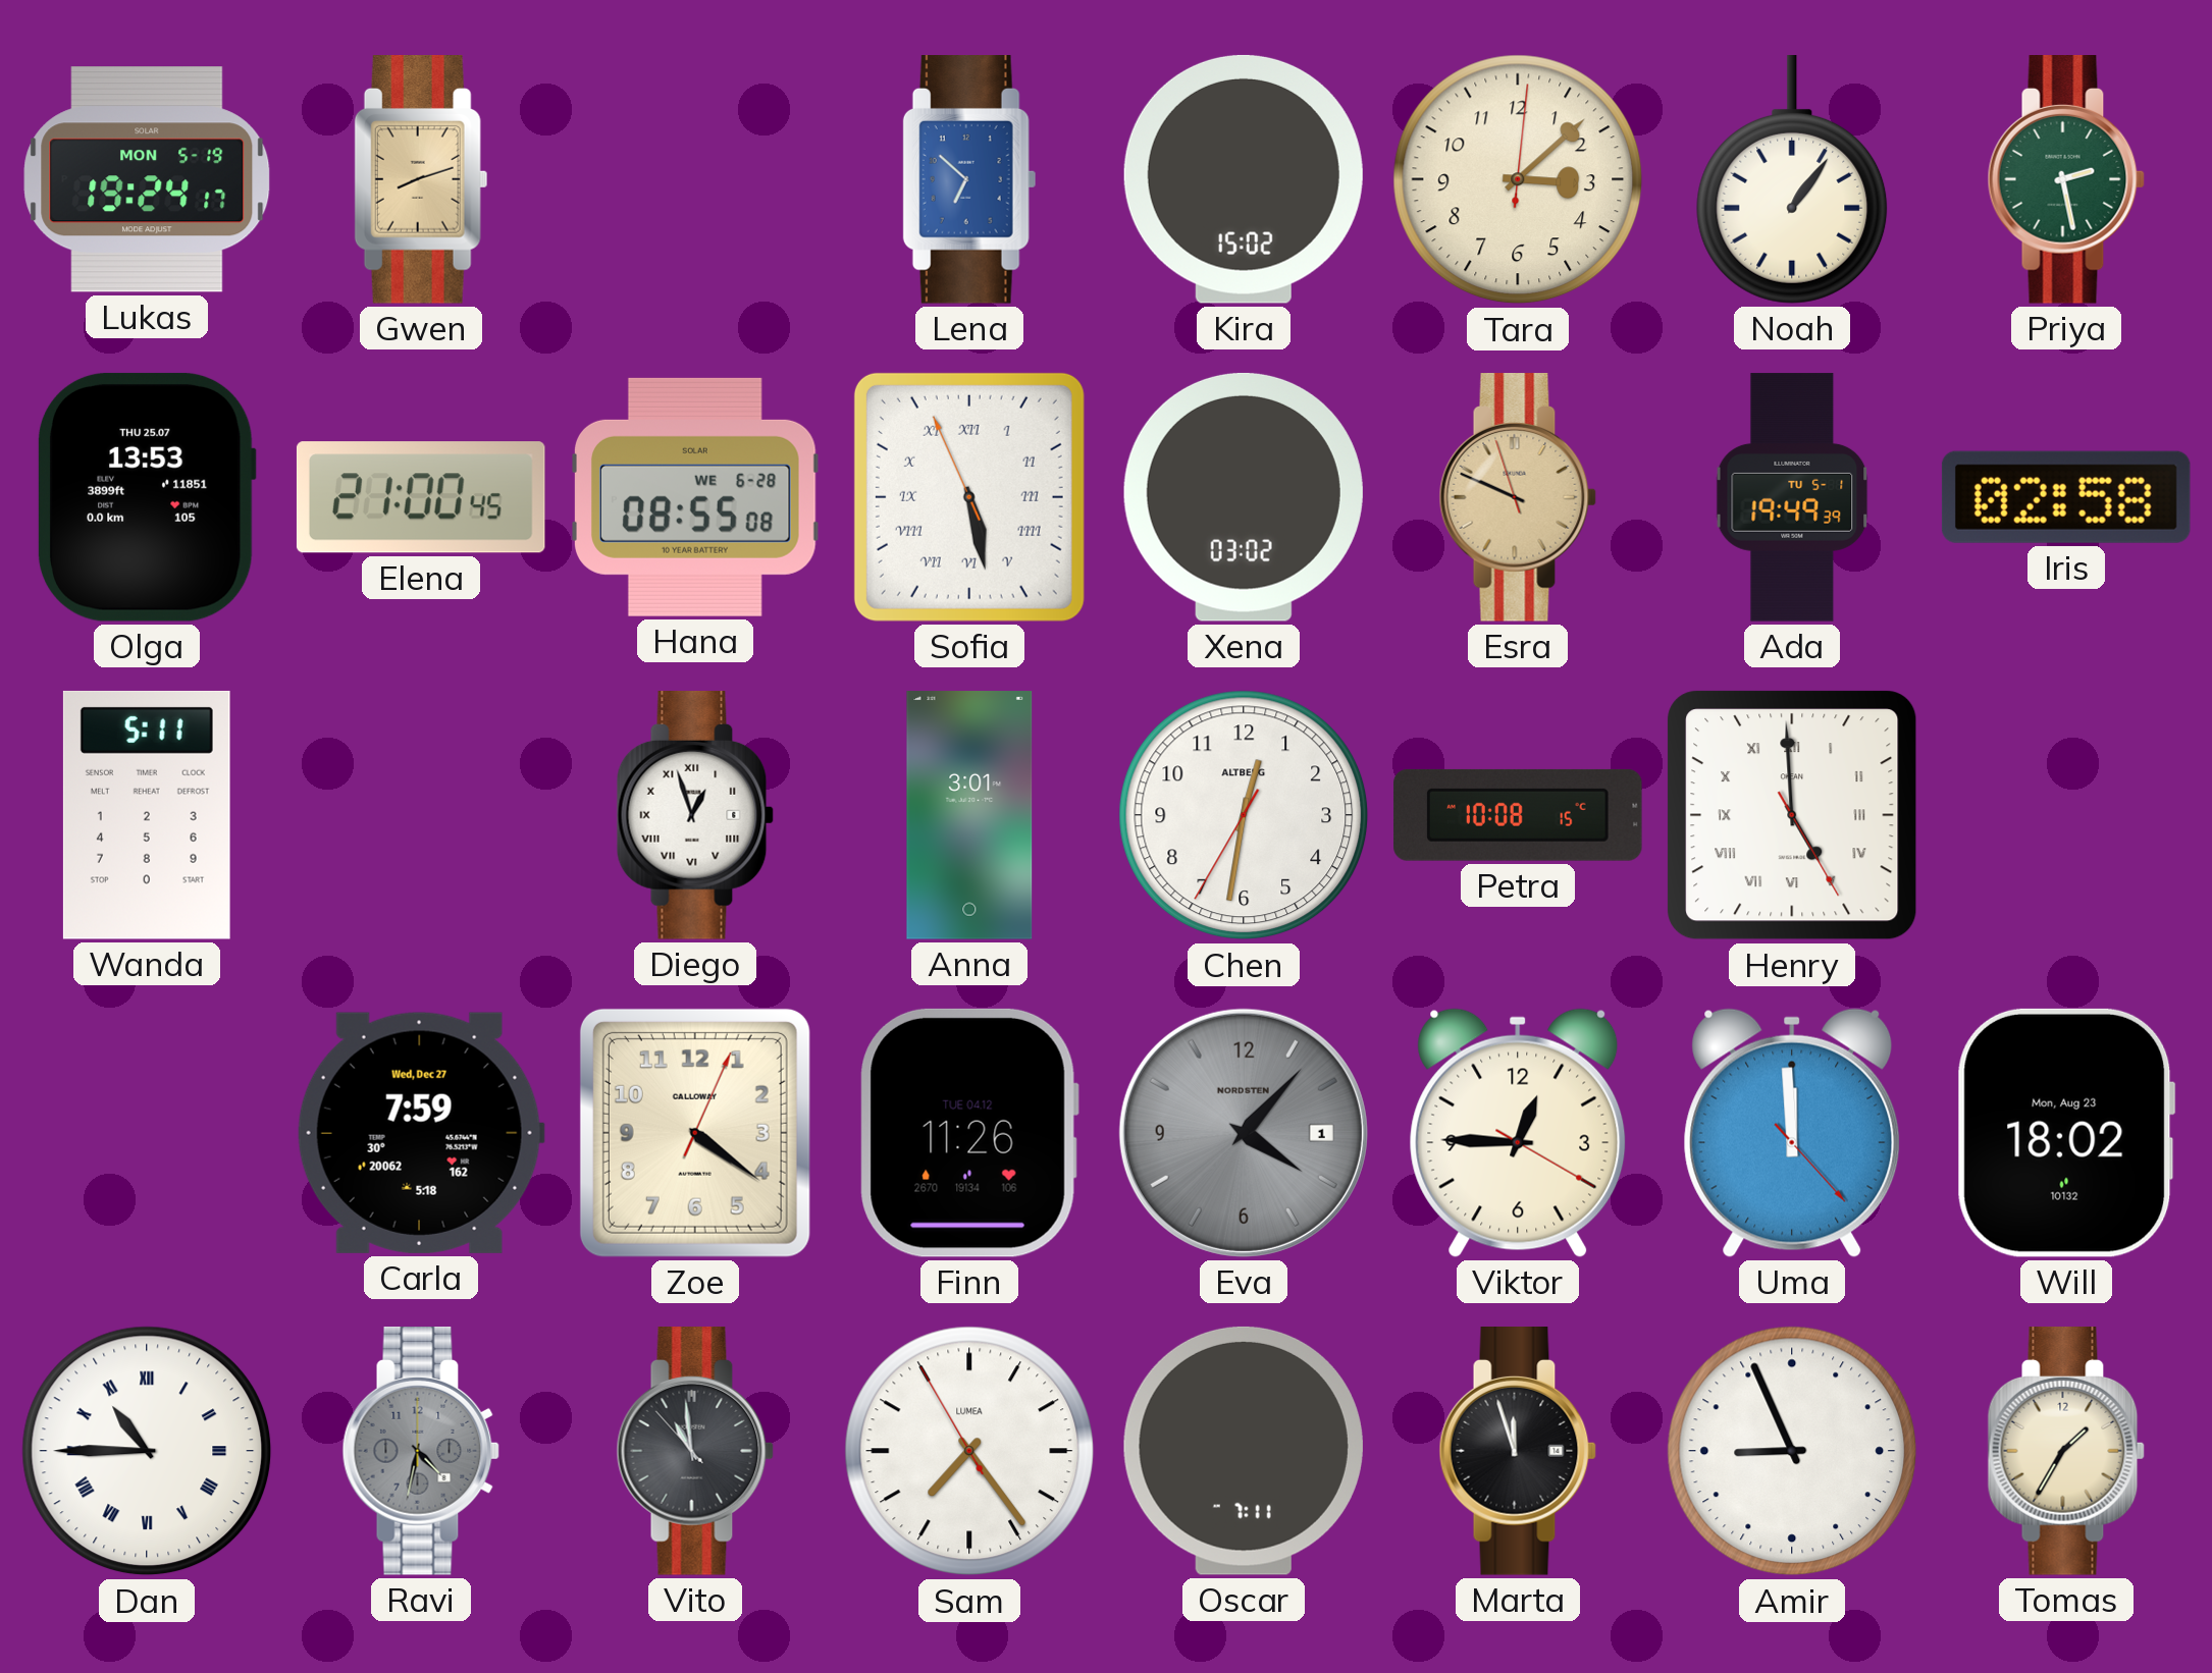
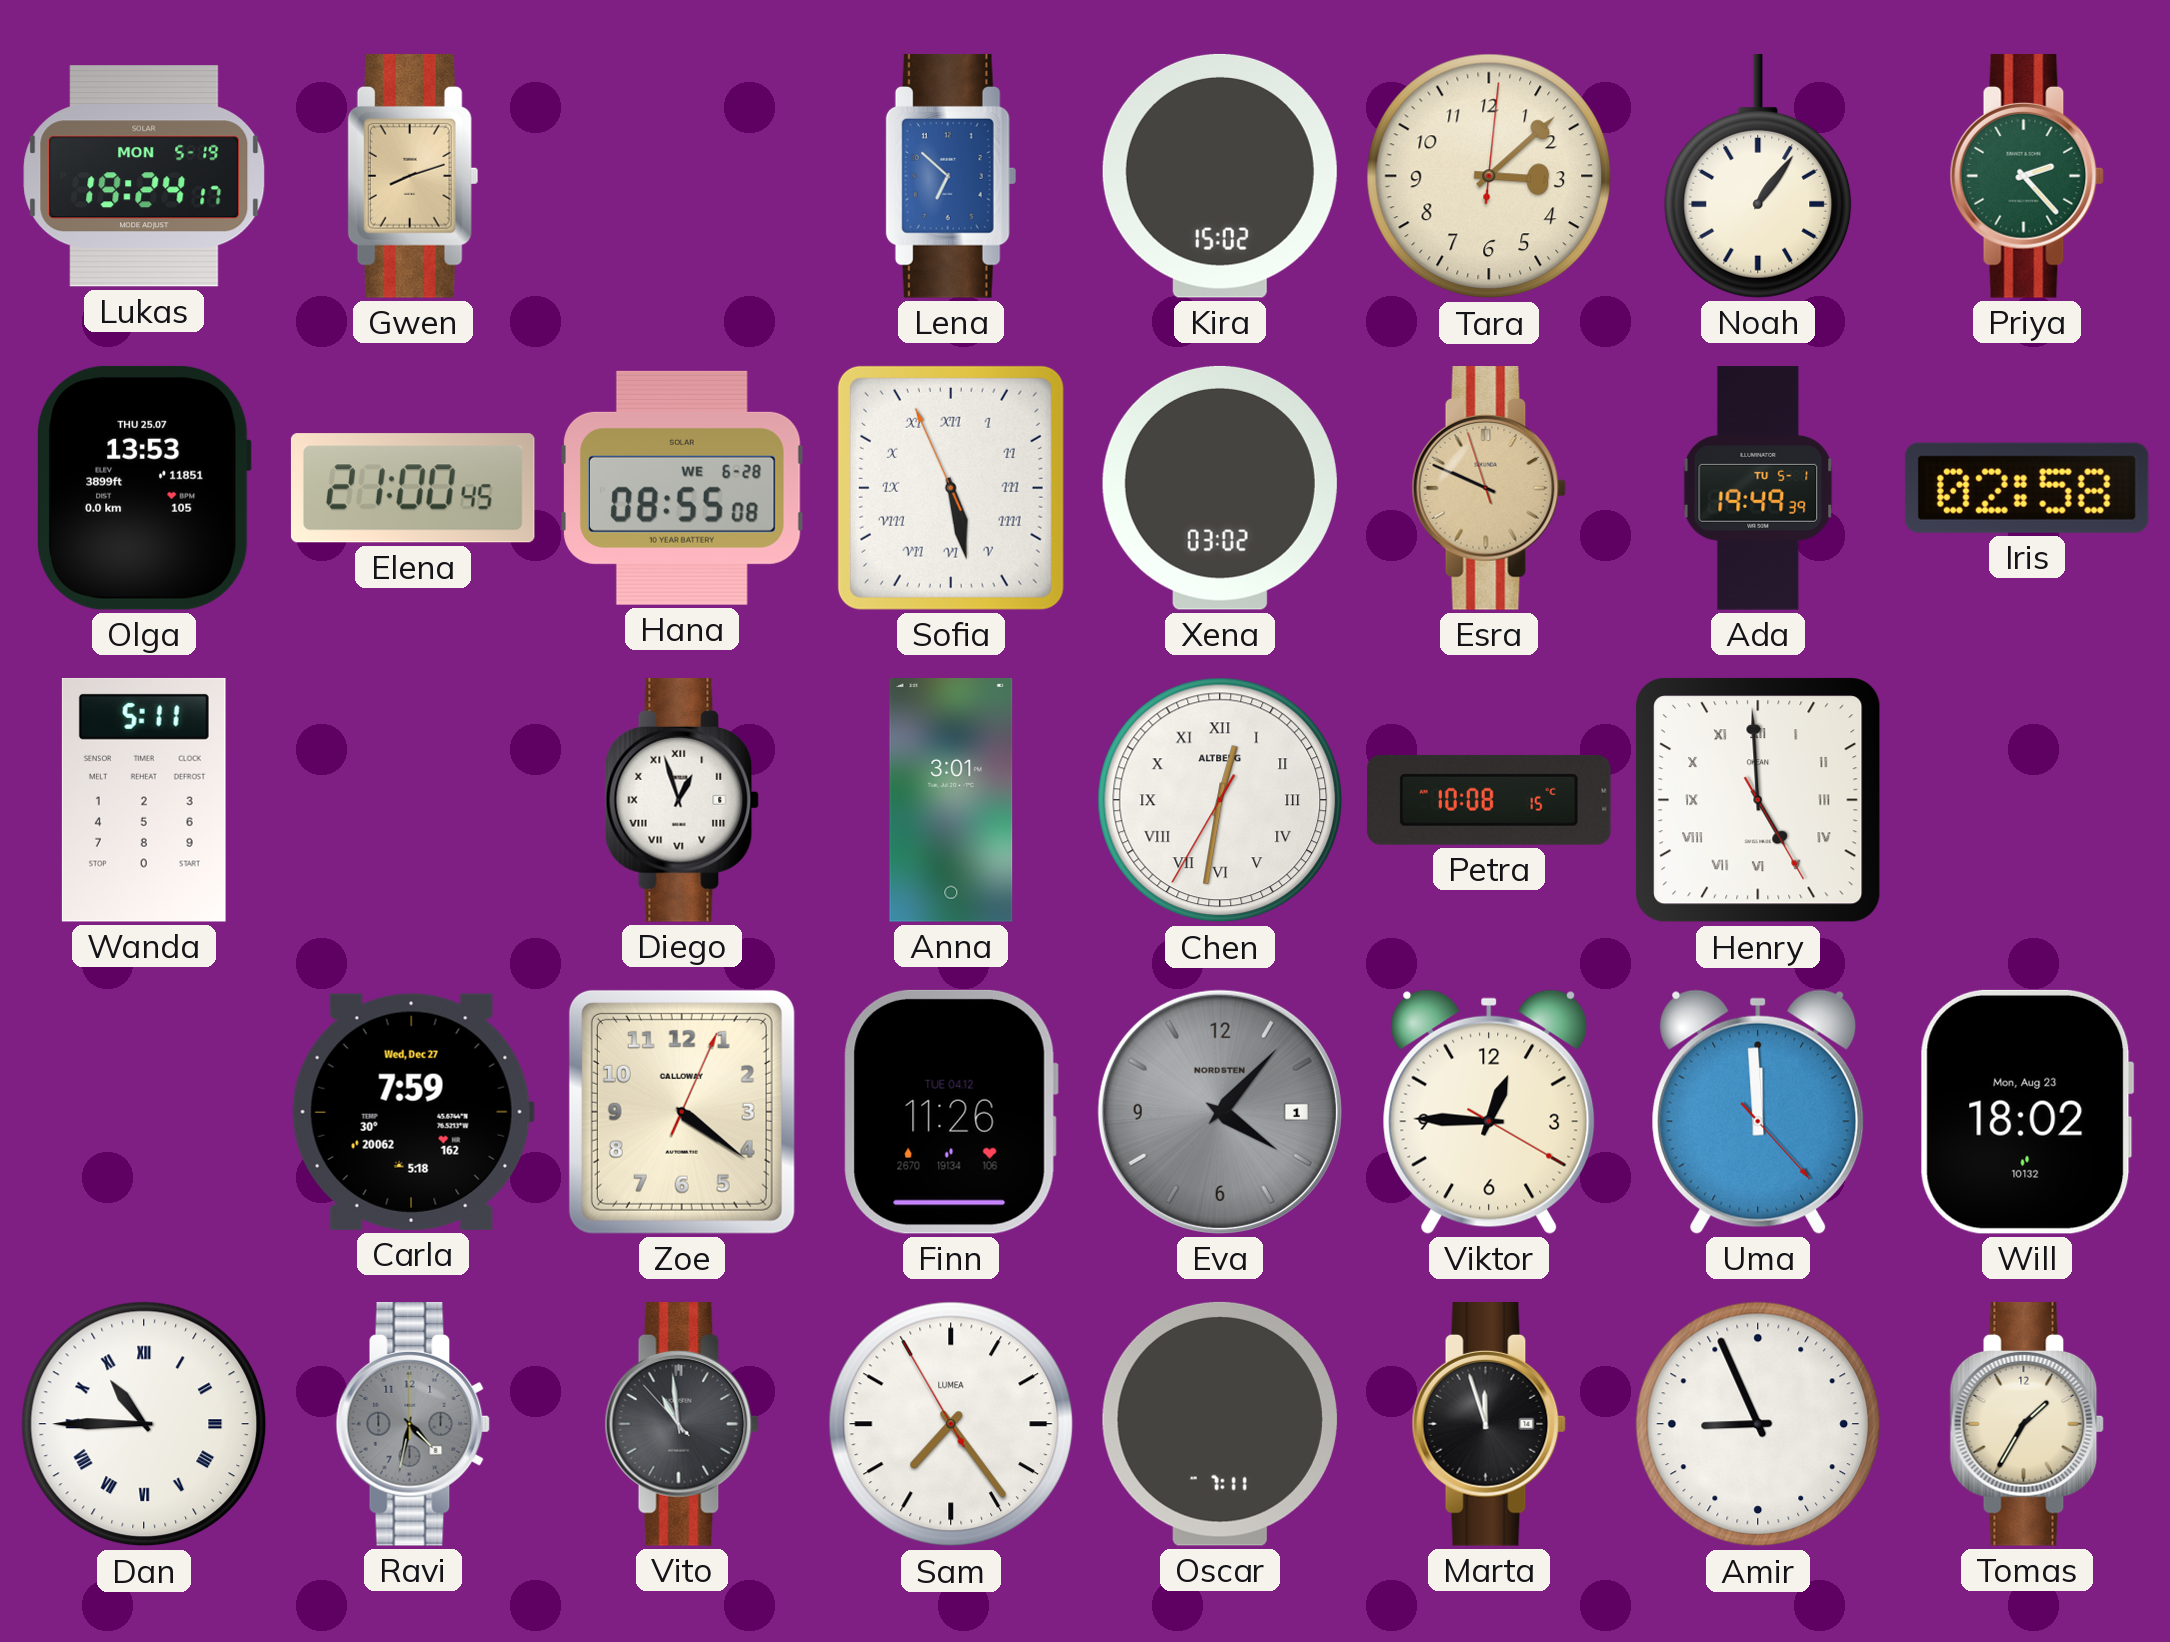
Priya: 2:28 -> 2:23
Chen numerals: Arabic -> Roman
